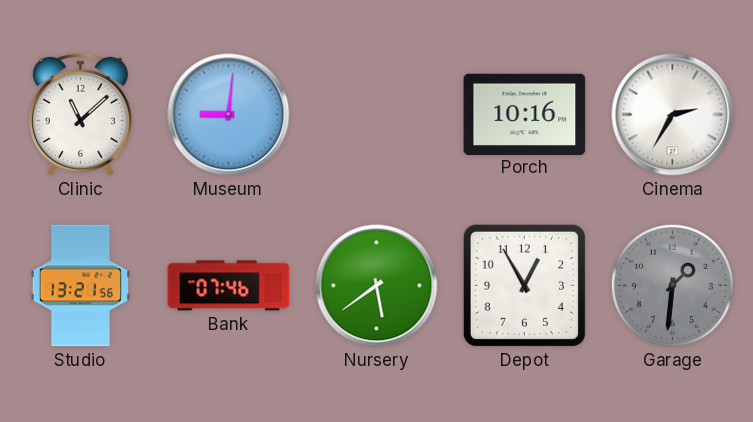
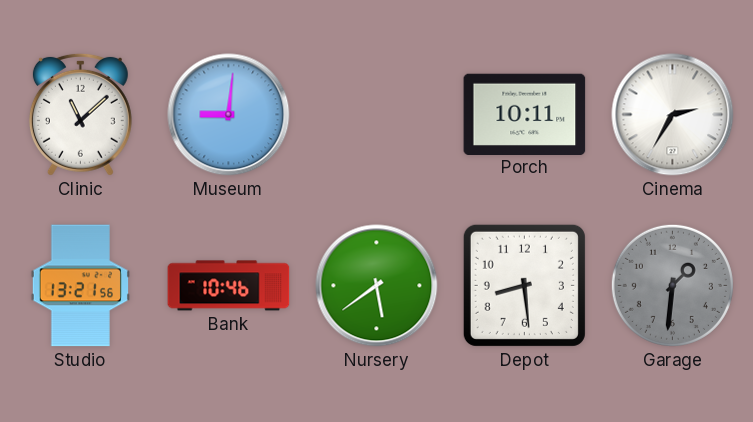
Porch: 10:16 -> 10:11
Bank: 07:46 -> 10:46
Depot: 12:55 -> 8:29
